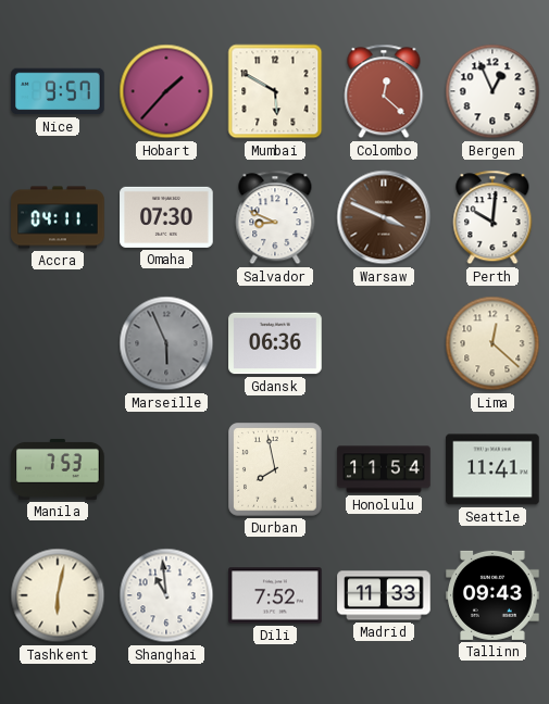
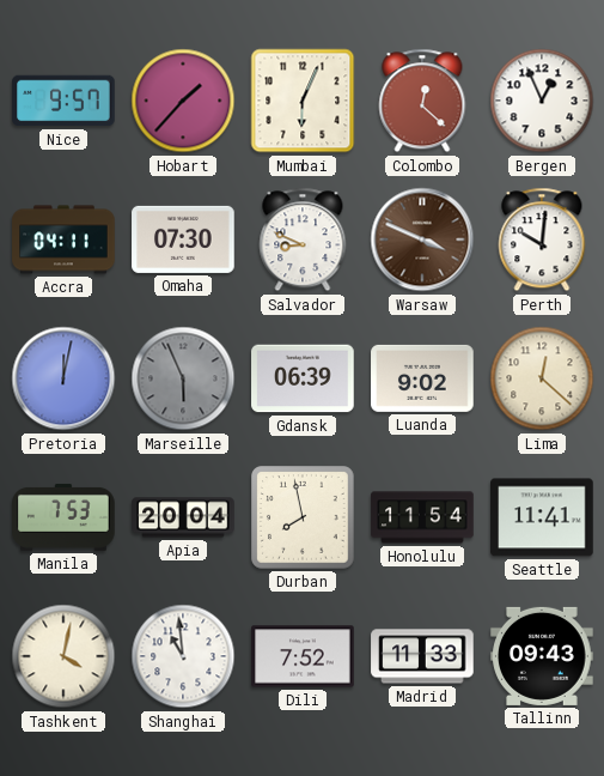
Mumbai: 5:50 -> 6:04
Pretoria: none -> 12:02
Gdansk: 06:36 -> 06:39
Luanda: none -> 9:02
Apia: none -> 20:04
Tashkent: 6:02 -> 4:02
